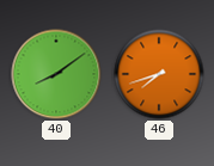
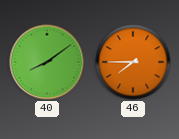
46: 7:42 -> 7:45
